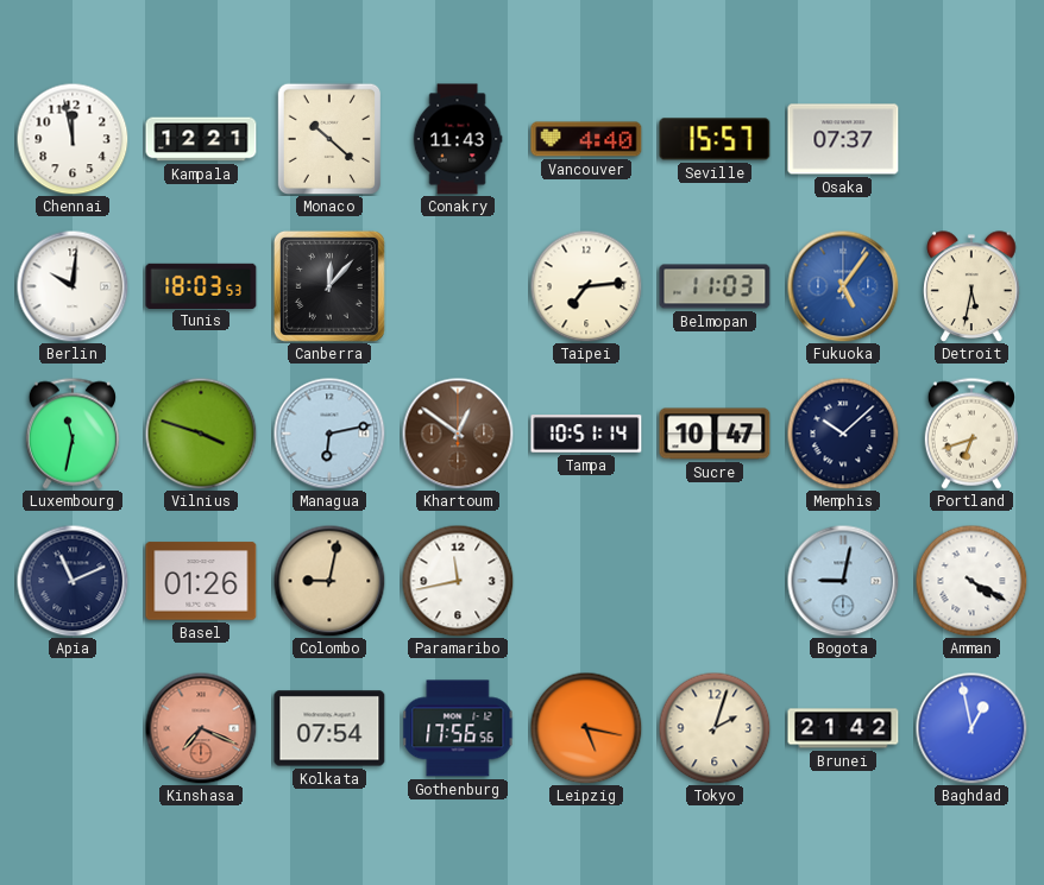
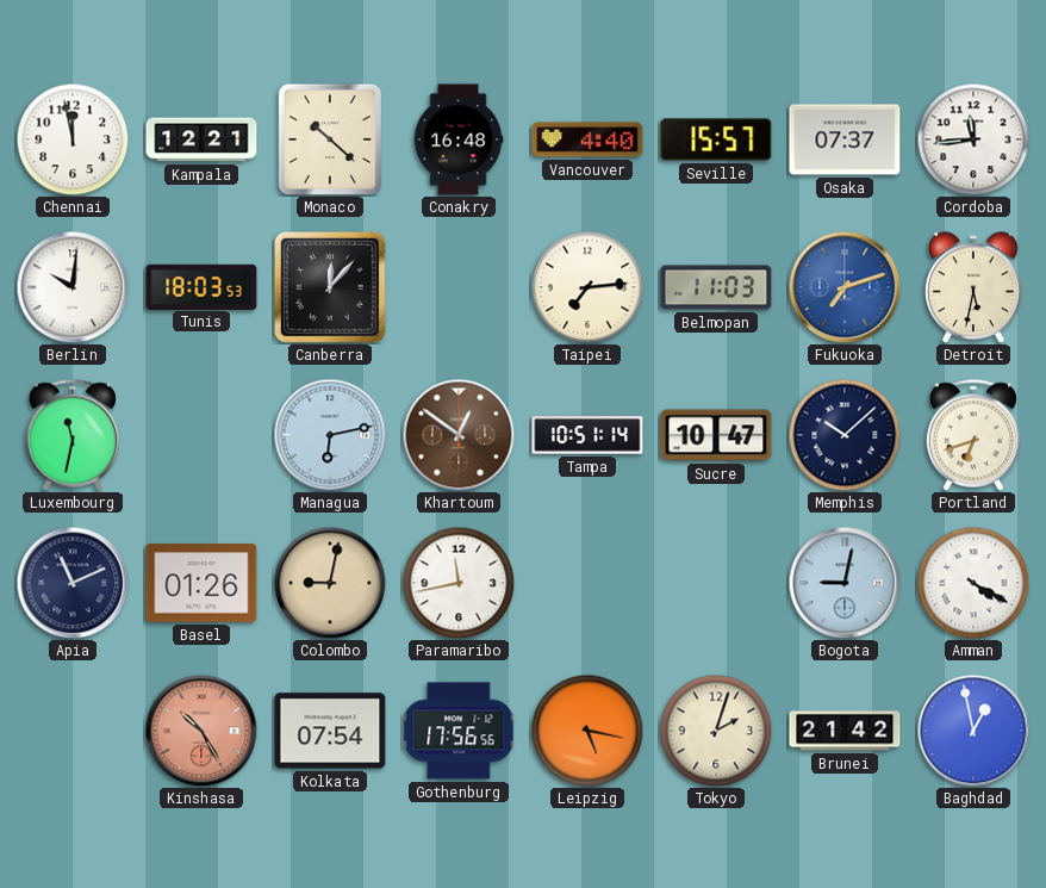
Conakry: 11:43 -> 16:48
Cordoba: none -> 11:44
Fukuoka: 5:06 -> 7:12
Vilnius: 3:48 -> none
Kinshasa: 7:19 -> 10:25
